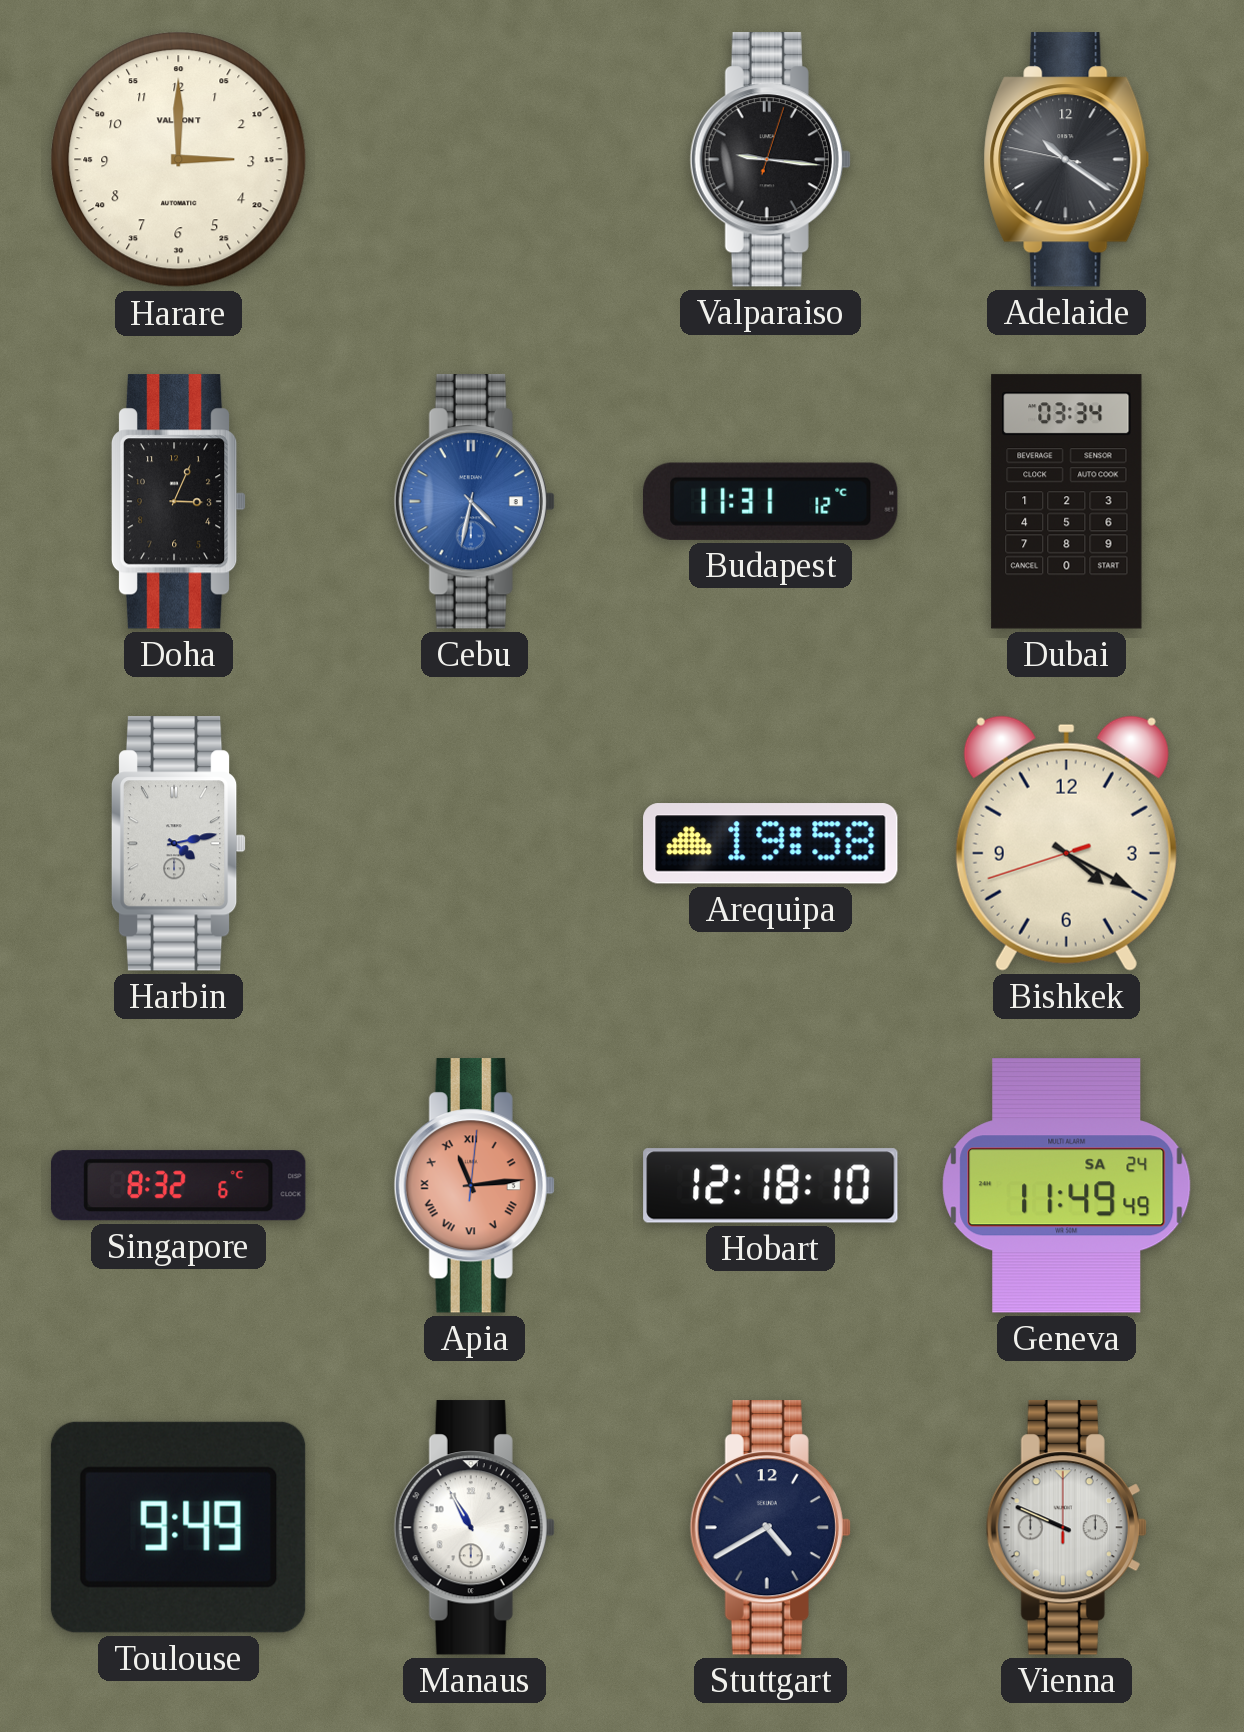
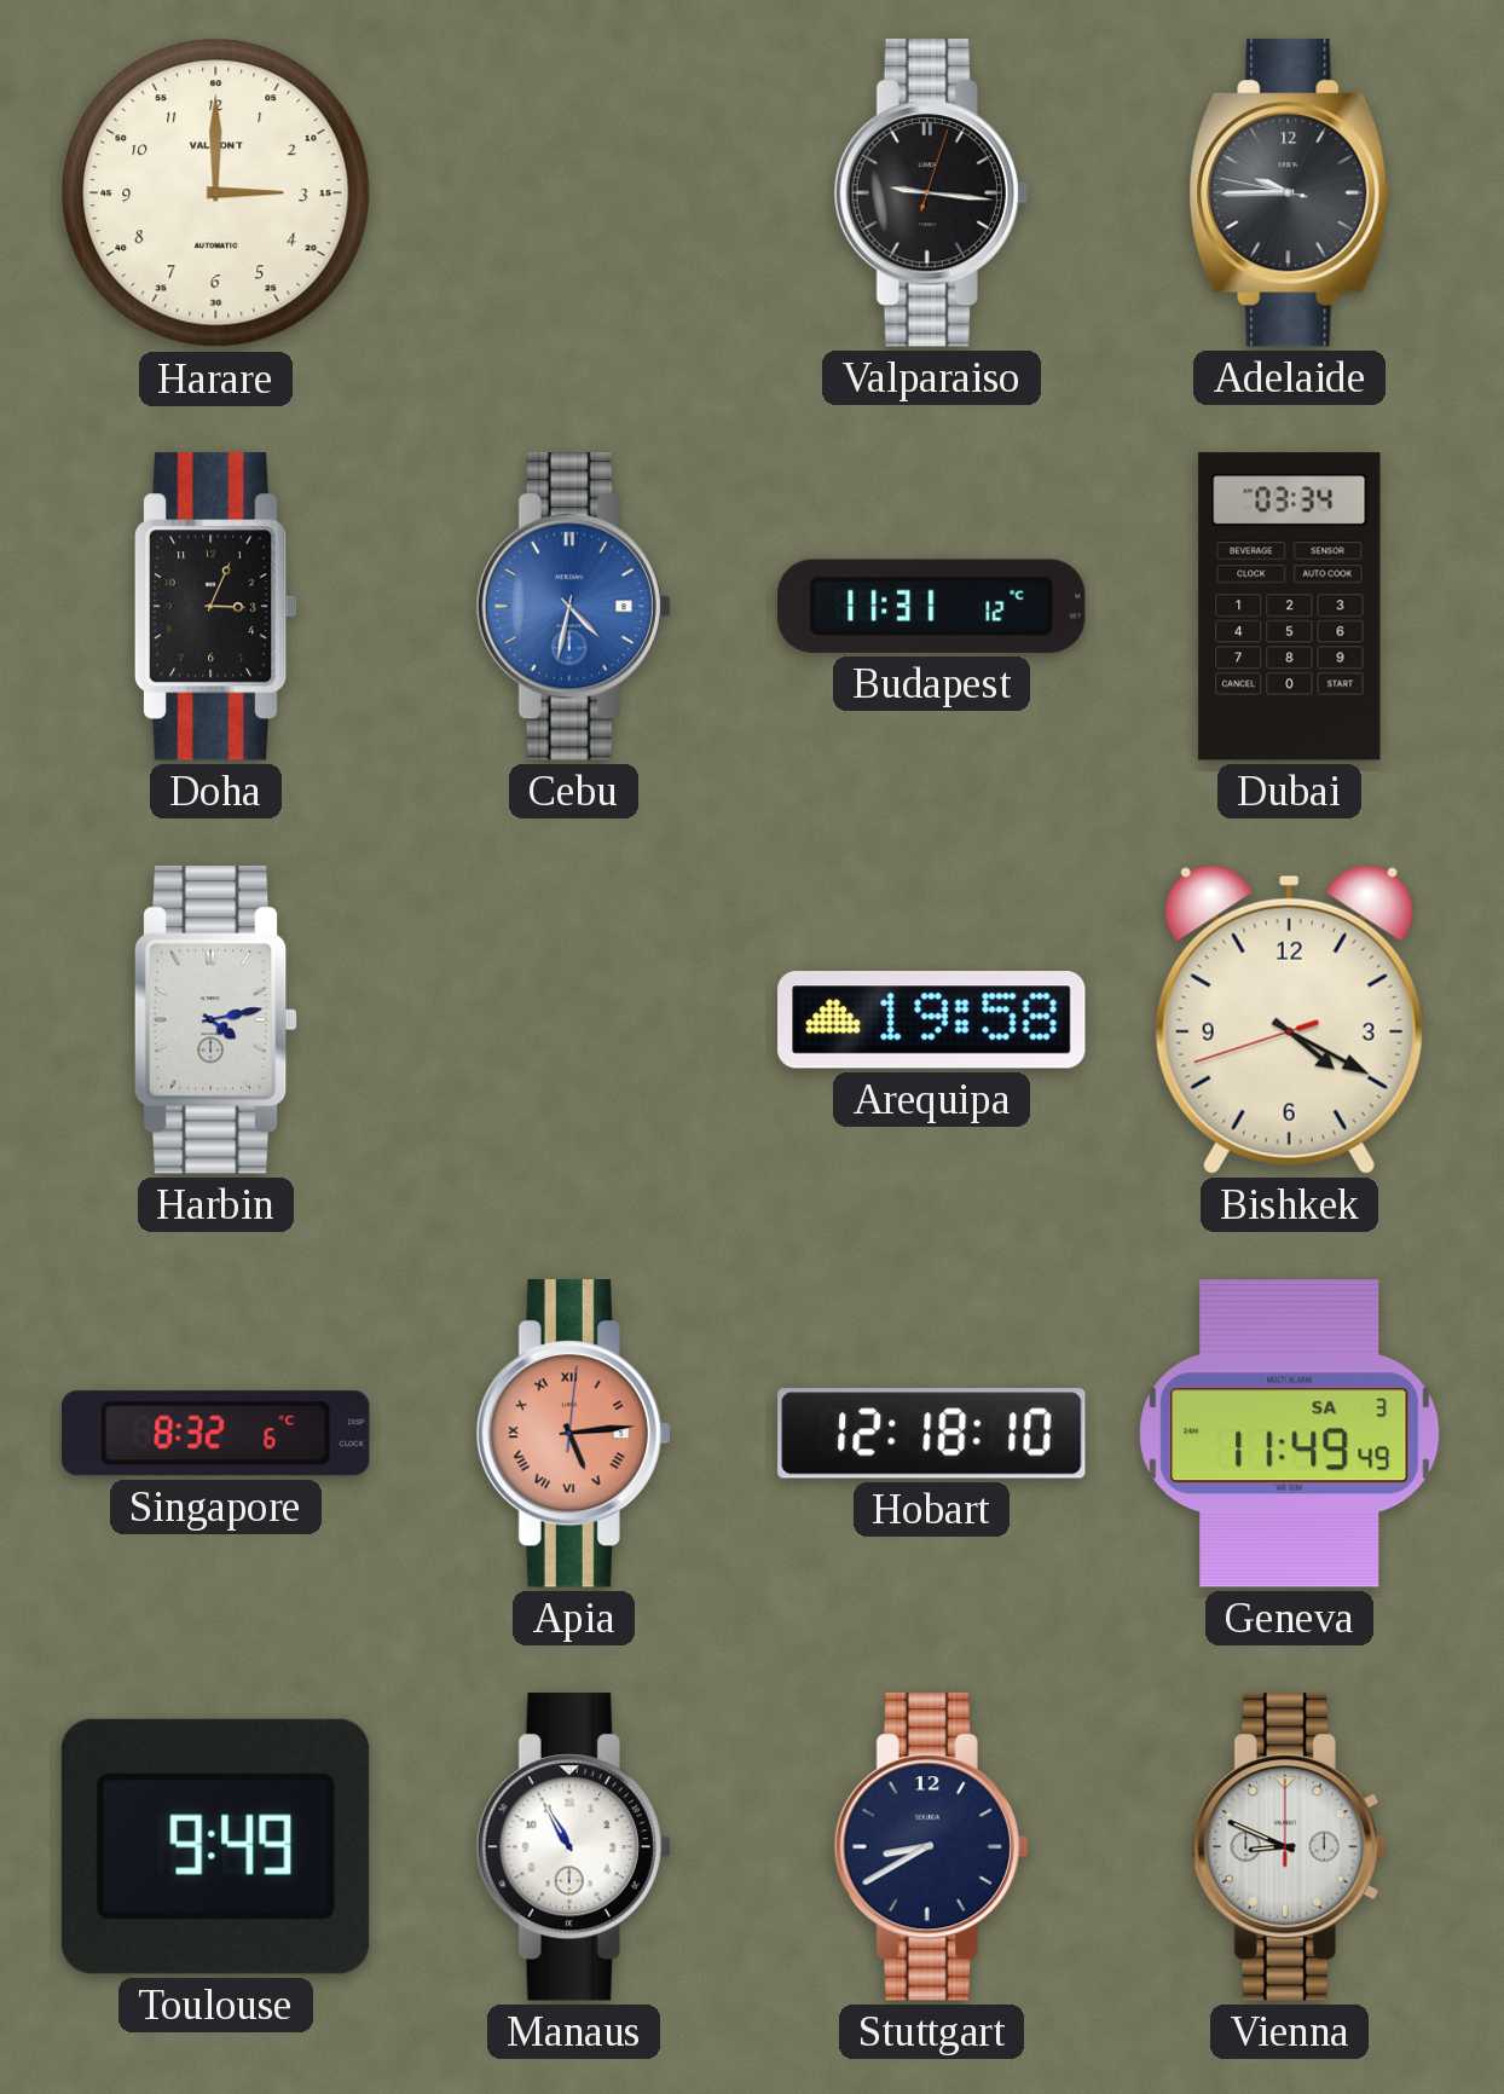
Adelaide: 10:20 -> 9:44
Apia: 11:14 -> 5:14
Geneva date: SA 24 -> SA 3
Stuttgart: 4:40 -> 8:40
Vienna: 9:49 -> 8:49
